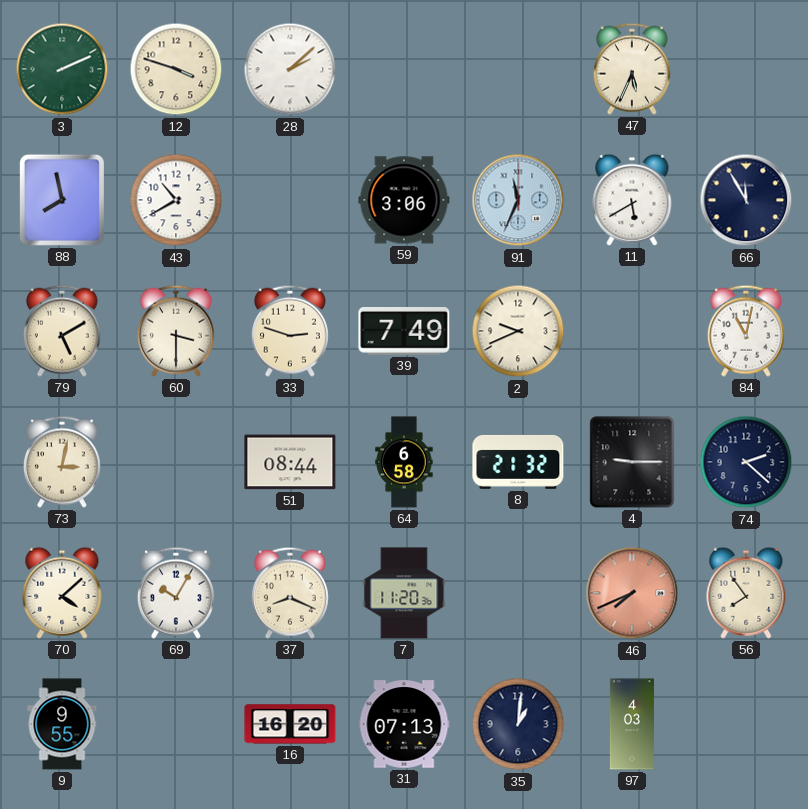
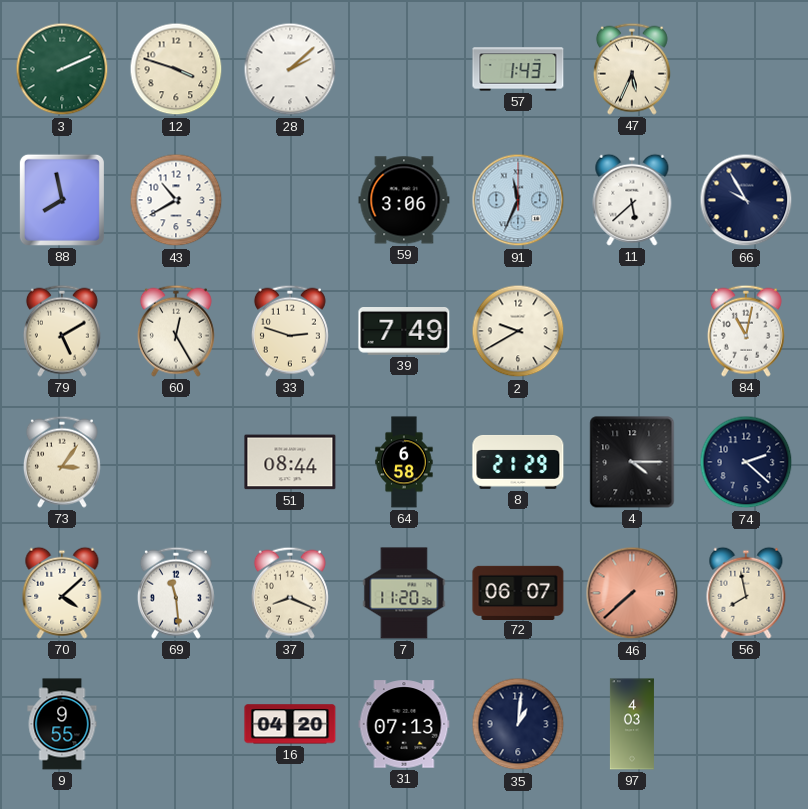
57: none -> 1:43
11: 5:40 -> 5:38
66: 11:55 -> 9:55
60: 3:30 -> 12:25
2: 9:41 -> 9:40
73: 3:02 -> 3:06
8: 21:32 -> 21:29
4: 9:15 -> 4:15
69: 10:05 -> 11:29
72: none -> 06:07
46: 7:41 -> 7:38
56: 7:54 -> 7:58
16: 16:20 -> 04:20
